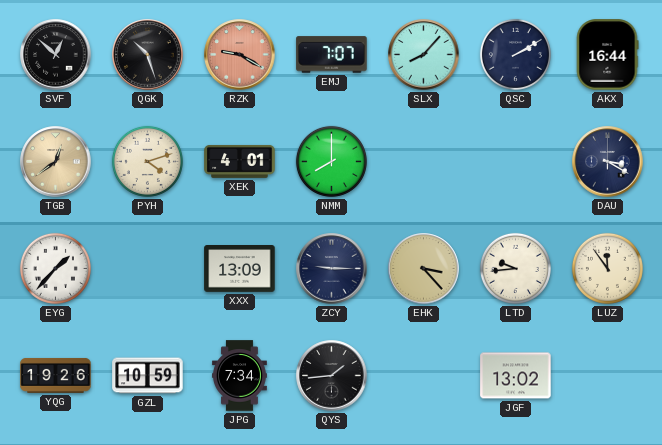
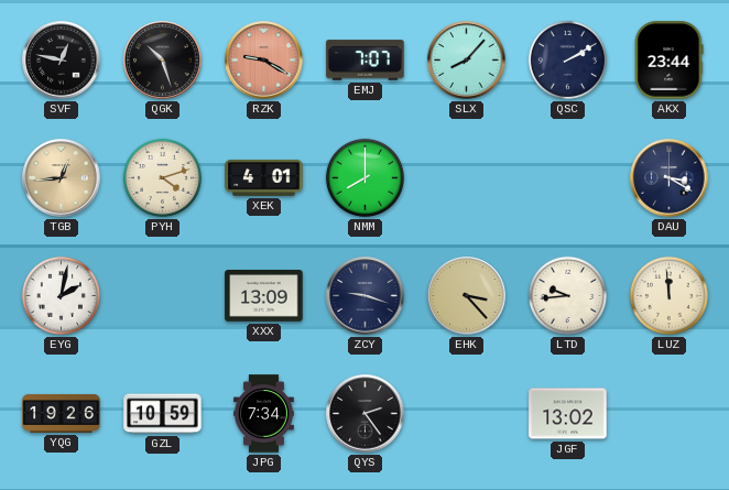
SVF: 12:52 -> 12:47
AKX: 16:44 -> 23:44
TGB: 12:39 -> 12:44
EYG: 1:37 -> 2:02
ZCY: 9:15 -> 9:18
LUZ: 11:54 -> 11:59
QYS: 1:44 -> 2:24
